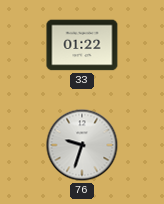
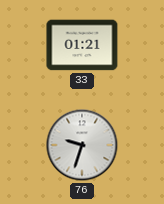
33: 01:22 -> 01:21
